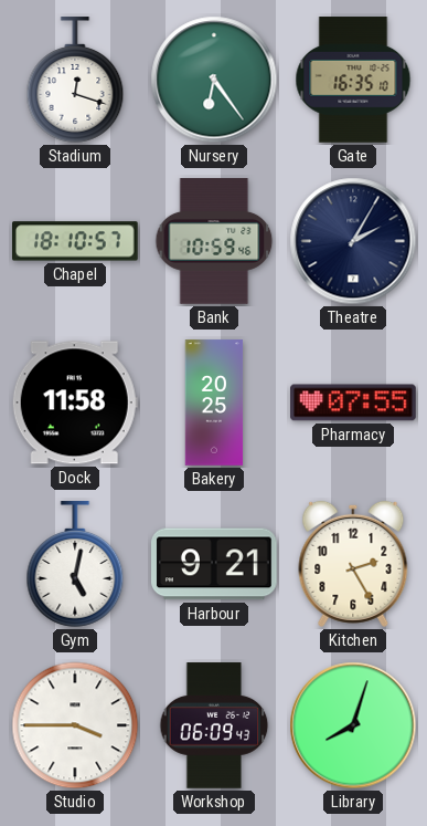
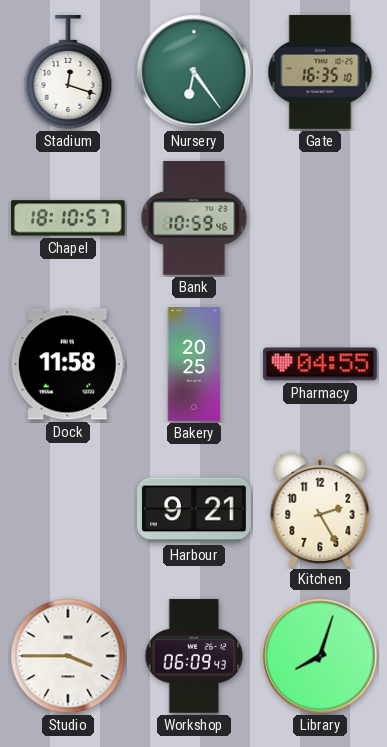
Theatre: 2:05 -> none
Pharmacy: 07:55 -> 04:55
Gym: 5:02 -> none
